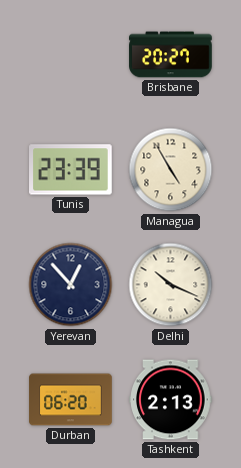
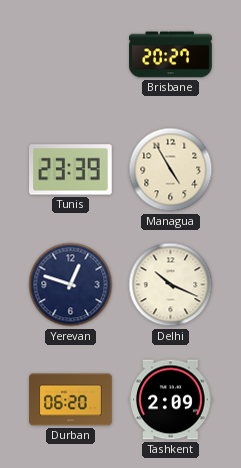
Yerevan: 12:53 -> 12:48
Tashkent: 2:13 -> 2:09
